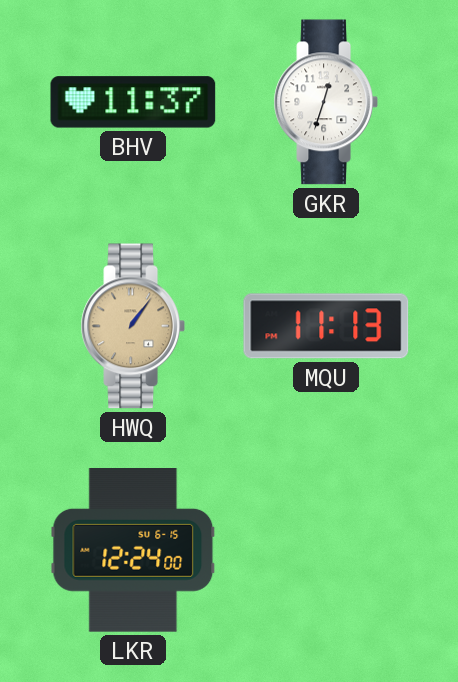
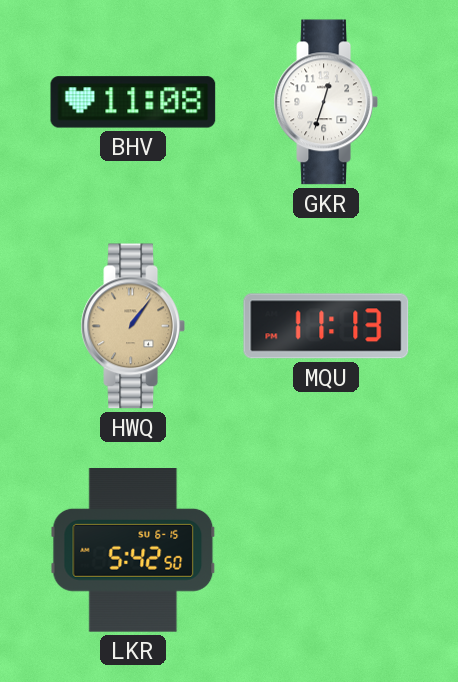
BHV: 11:37 -> 11:08
LKR: 12:24 -> 5:42
